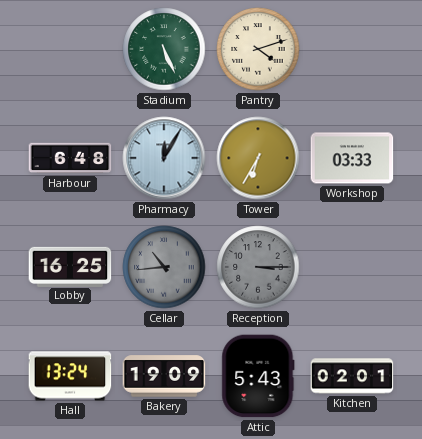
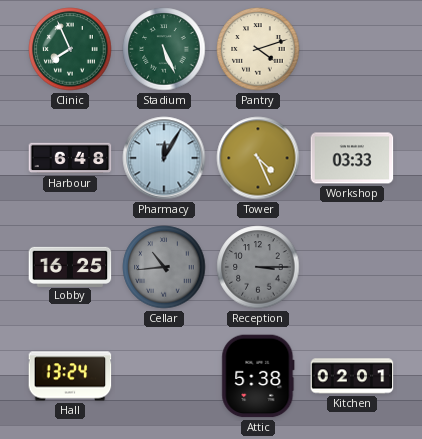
Clinic: none -> 7:56
Tower: 6:35 -> 4:26
Bakery: 19:09 -> none
Attic: 5:43 -> 5:38
